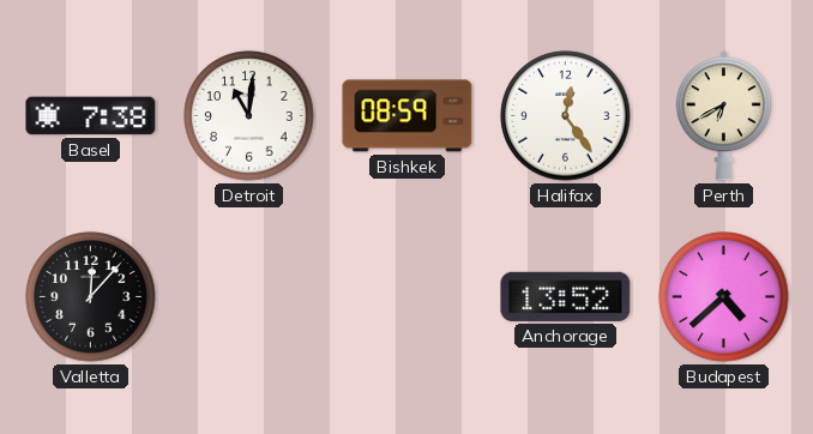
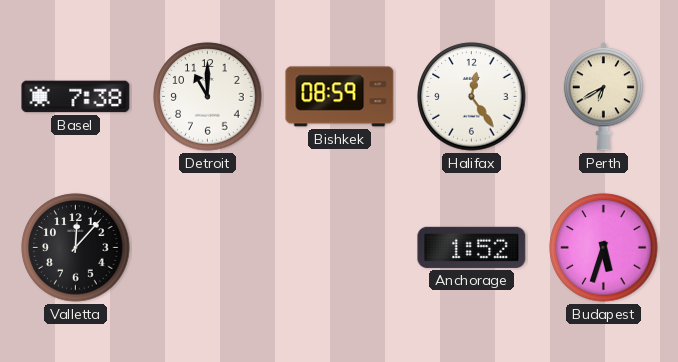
Detroit: 11:01 -> 11:00
Anchorage: 13:52 -> 1:52
Budapest: 4:38 -> 5:33
